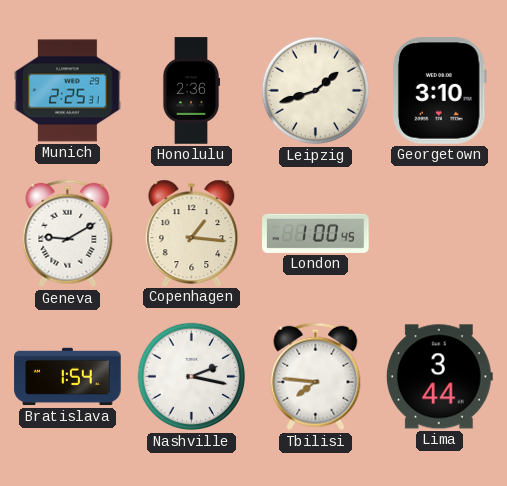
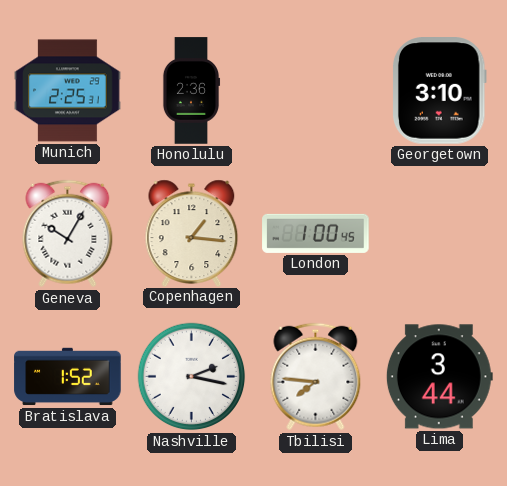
Leipzig: 1:42 -> none
Geneva: 9:10 -> 10:05
Bratislava: 1:54 -> 1:52
